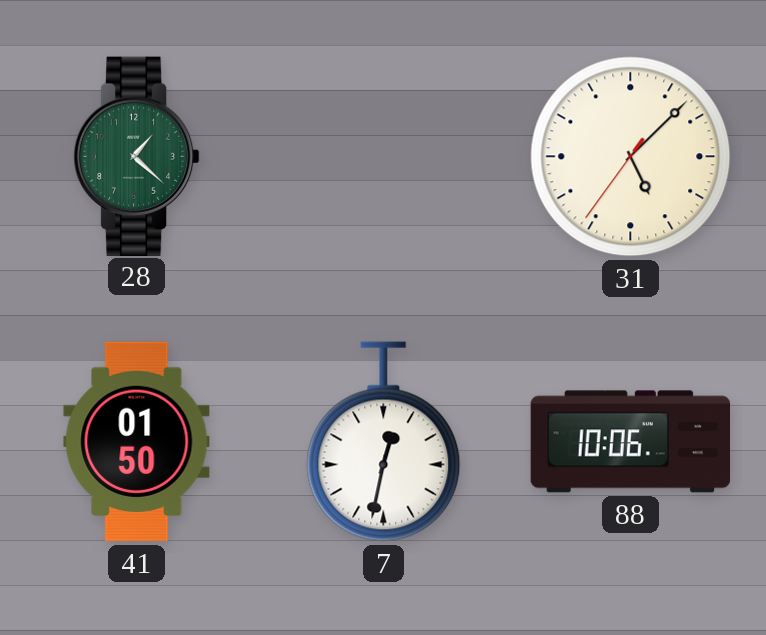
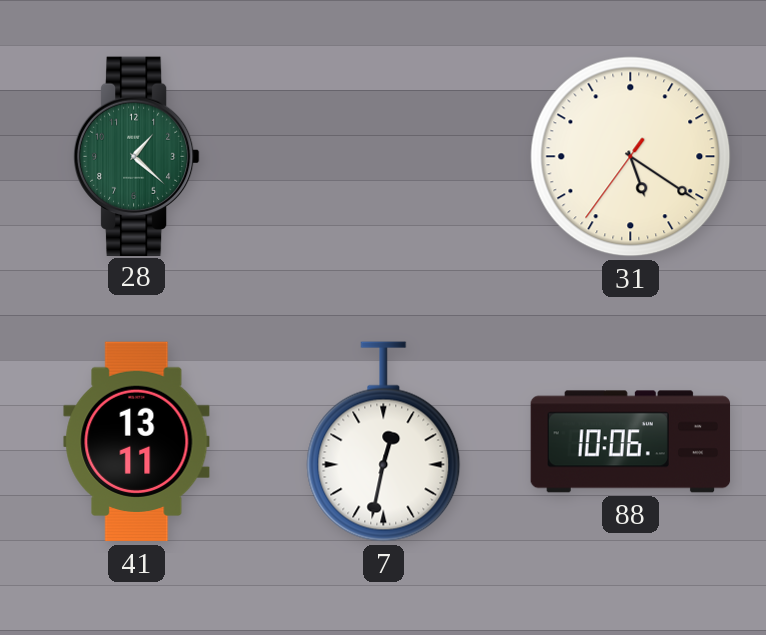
31: 5:07 -> 5:20
41: 01:50 -> 13:11
